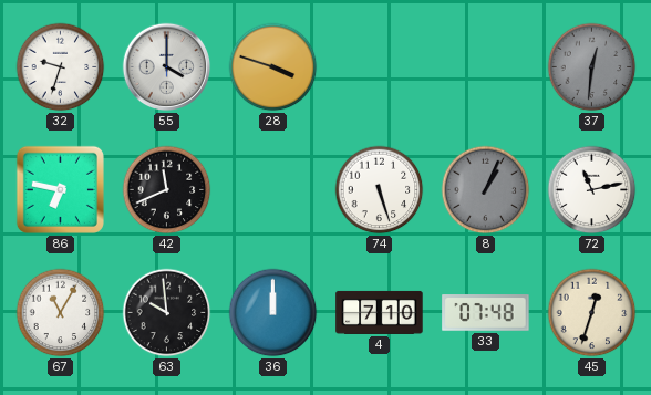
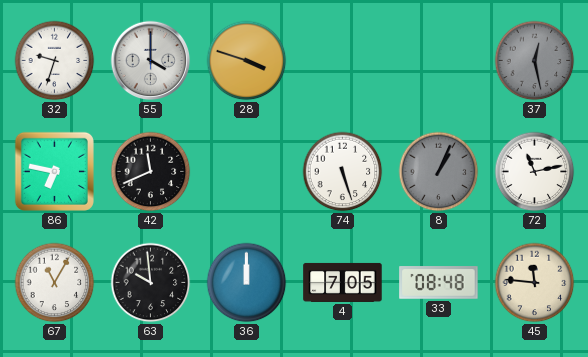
37: 12:31 -> 12:28
4: 7:10 -> 7:05
33: 07:48 -> 08:48
45: 12:33 -> 11:46
